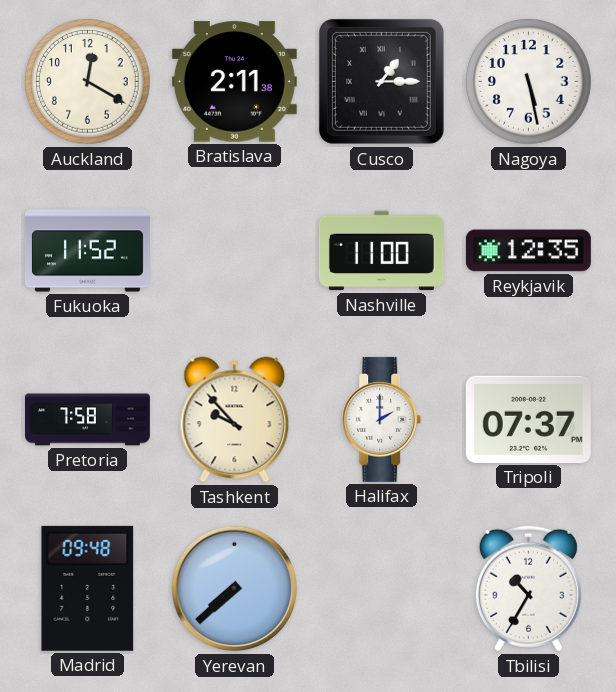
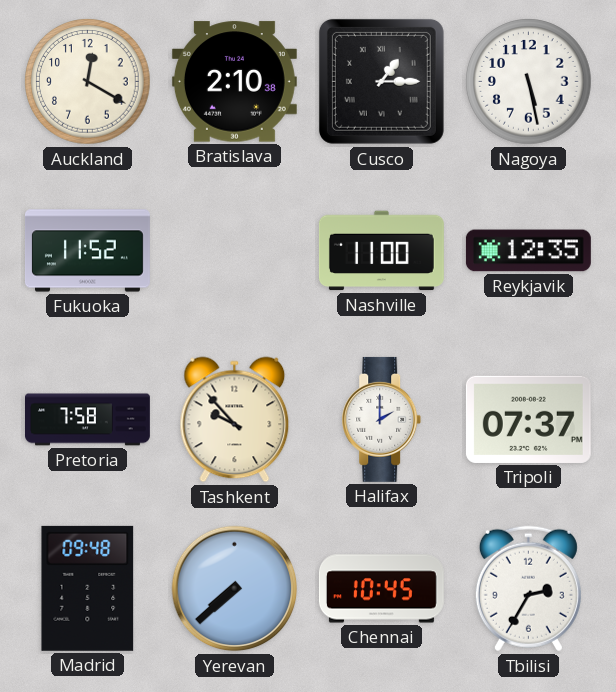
Bratislava: 2:11 -> 2:10
Chennai: none -> 10:45
Tbilisi: 10:35 -> 2:35
